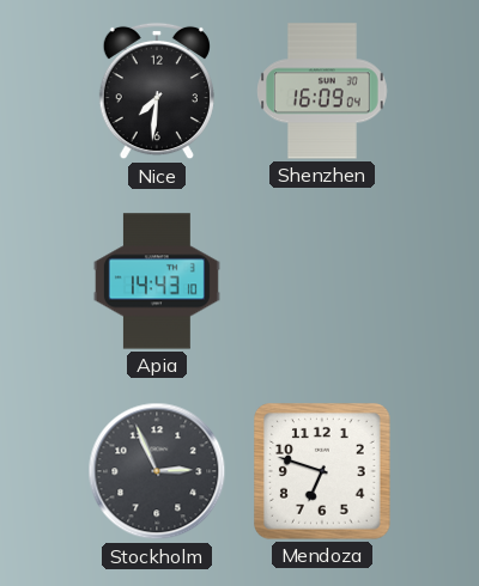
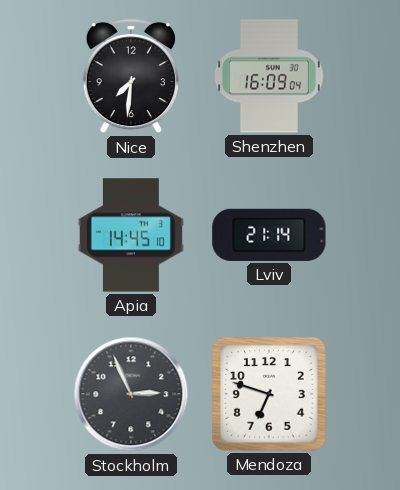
Apia: 14:43 -> 14:45
Lviv: none -> 21:14
